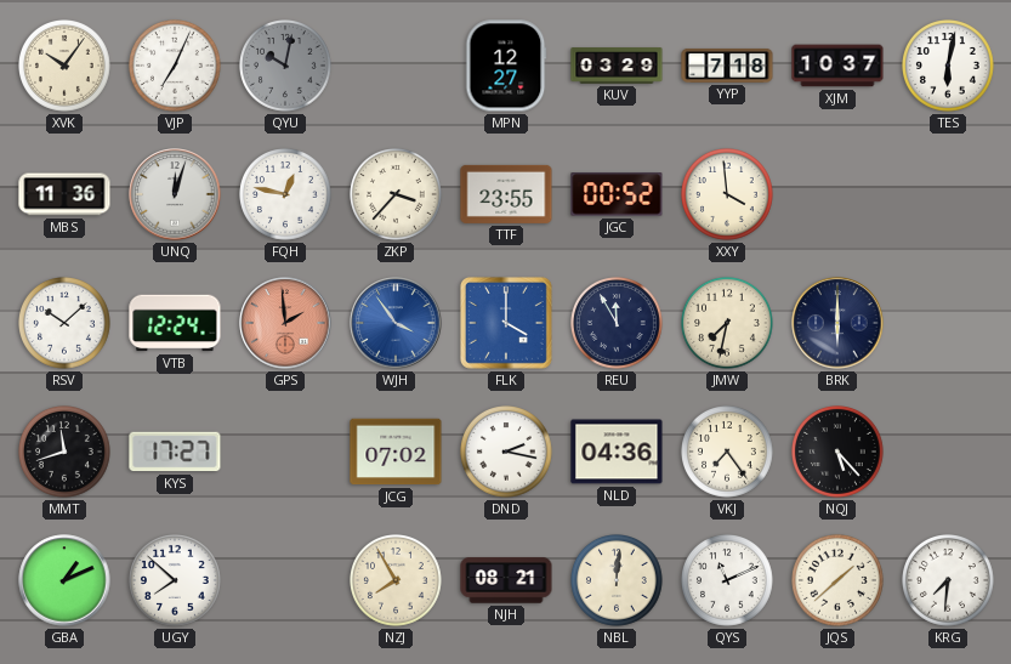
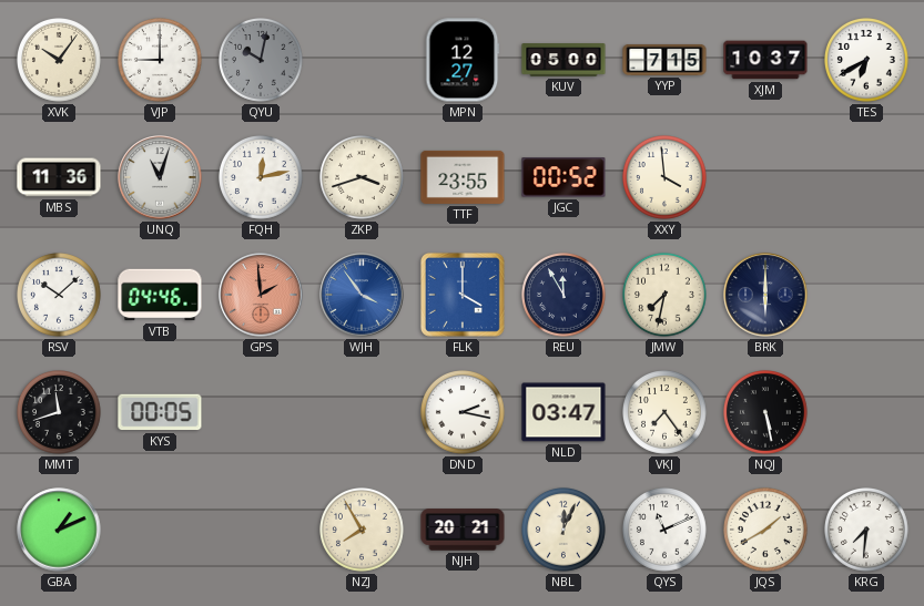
VJP: 7:04 -> 9:00
KUV: 03:29 -> 05:00
YYP: 7:18 -> 7:15
TES: 6:02 -> 6:40
UNQ: 12:03 -> 11:03
FQH: 12:47 -> 12:13
ZKP: 3:37 -> 3:42
VTB: 12:24 -> 04:46
KYS: 17:27 -> 00:05
JCG: 07:02 -> none
NLD: 04:36 -> 03:47
NQJ: 5:23 -> 5:28
UGY: 7:52 -> none
NJH: 08:21 -> 20:21
NBL: 12:01 -> 12:04
JQS: 1:38 -> 1:40
